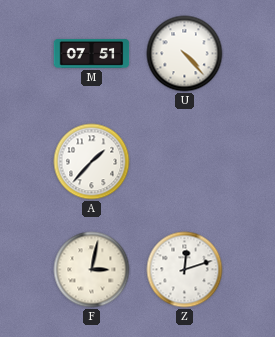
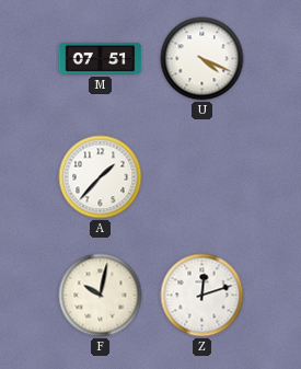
U: 4:23 -> 4:19
F: 3:02 -> 10:02
